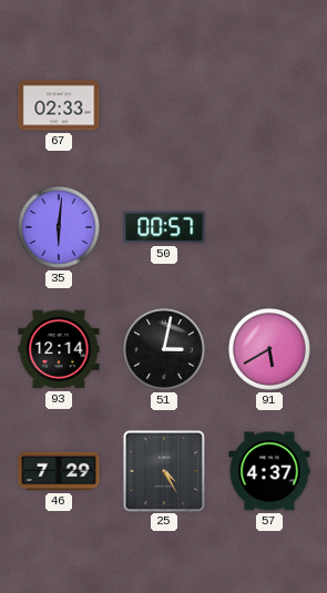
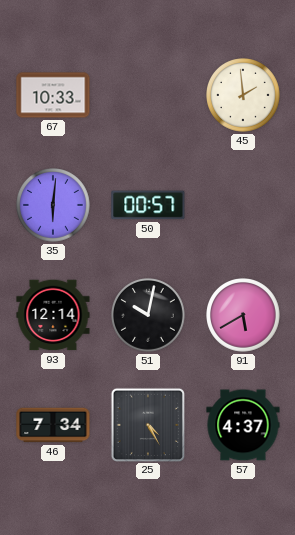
67: 02:33 -> 10:33
45: none -> 1:59
51: 3:02 -> 10:02
46: 7:29 -> 7:34
